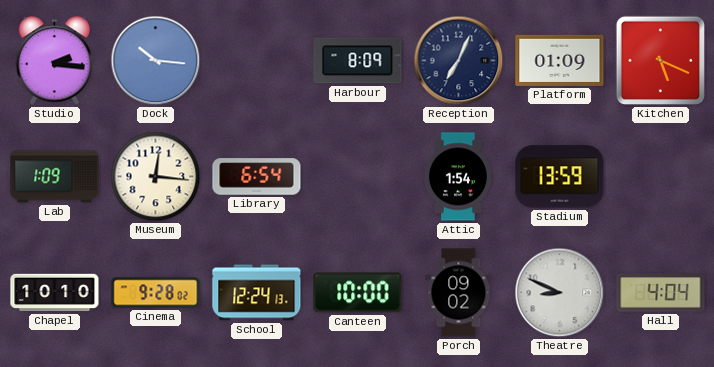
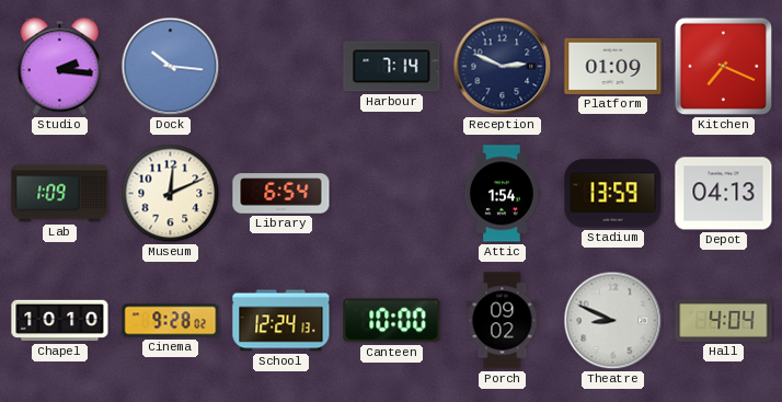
Harbour: 8:09 -> 7:14
Reception: 7:04 -> 2:49
Kitchen: 5:19 -> 7:19
Museum: 12:16 -> 12:11
Depot: none -> 04:13
